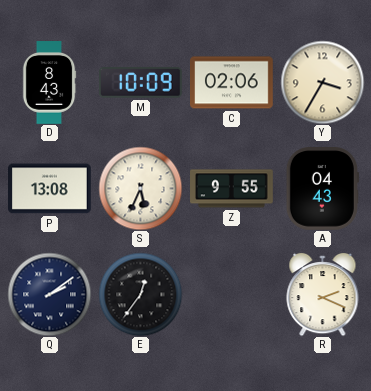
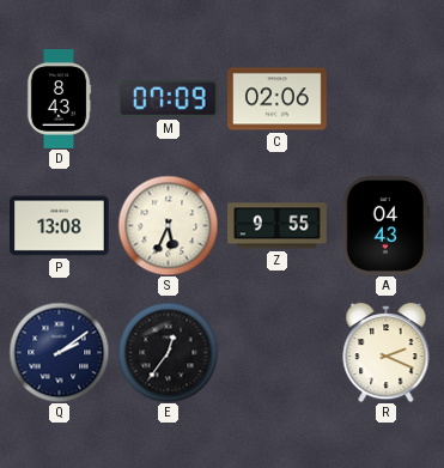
M: 10:09 -> 07:09
Y: 3:35 -> none
